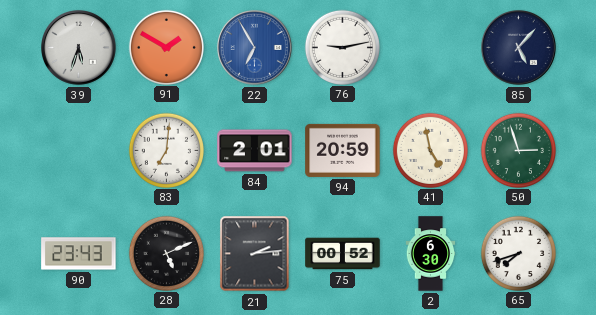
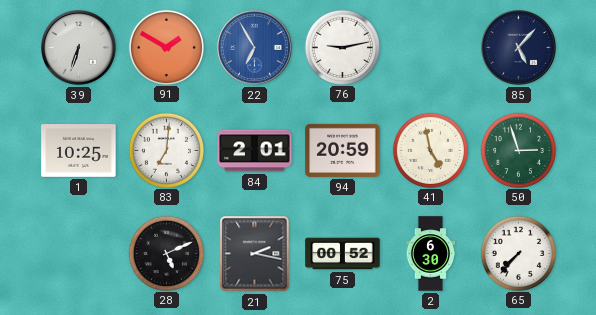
39: 5:33 -> 6:33
1: none -> 10:25
90: 23:43 -> none
21: 2:14 -> 2:17
65: 7:42 -> 7:37
